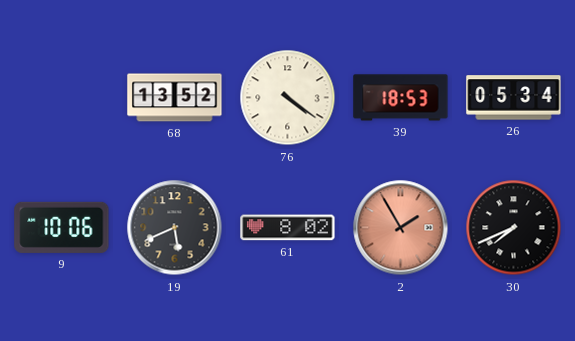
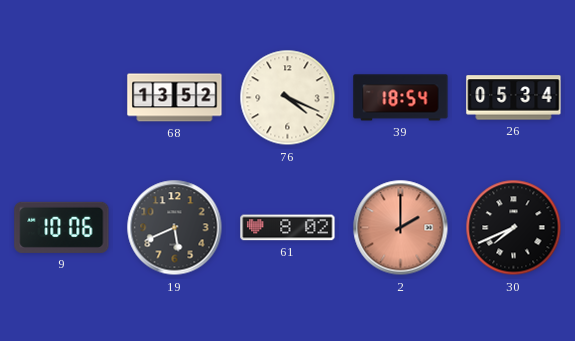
76: 4:21 -> 4:19
39: 18:53 -> 18:54
2: 1:55 -> 2:00
